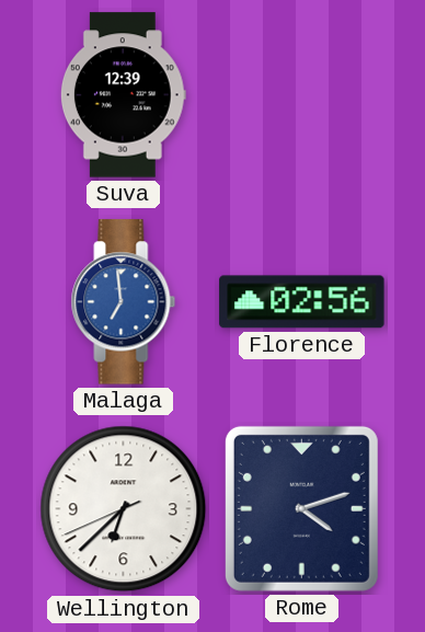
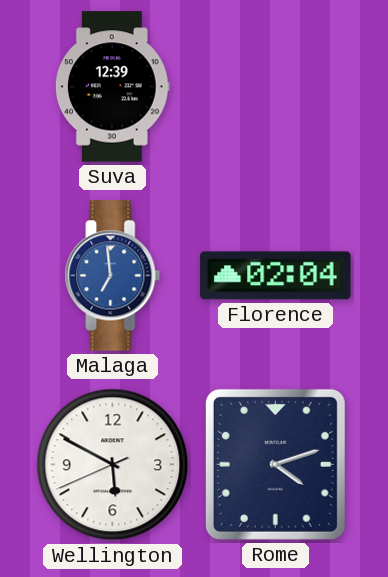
Florence: 02:56 -> 02:04
Wellington: 6:37 -> 5:49
